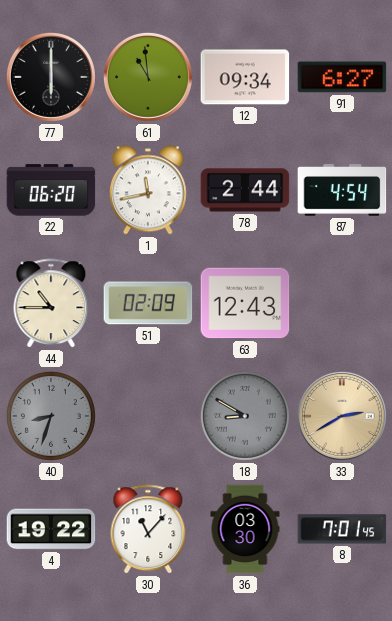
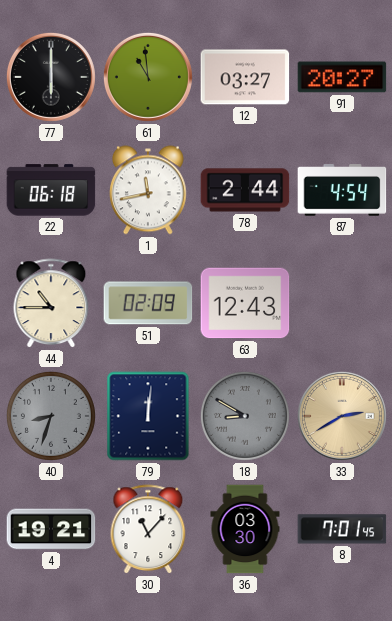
12: 09:34 -> 03:27
91: 6:27 -> 20:27
22: 06:20 -> 06:18
79: none -> 12:01
4: 19:22 -> 19:21
